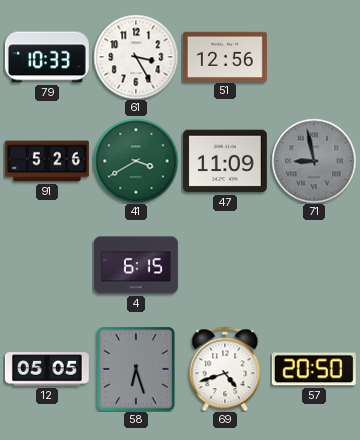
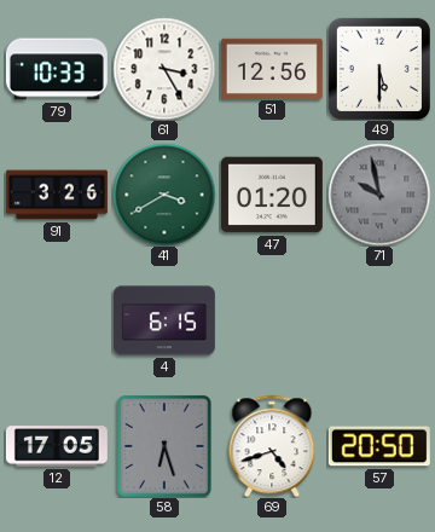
49: none -> 5:30
91: 5:26 -> 3:26
47: 11:09 -> 01:20
71: 8:58 -> 9:58
12: 05:05 -> 17:05
